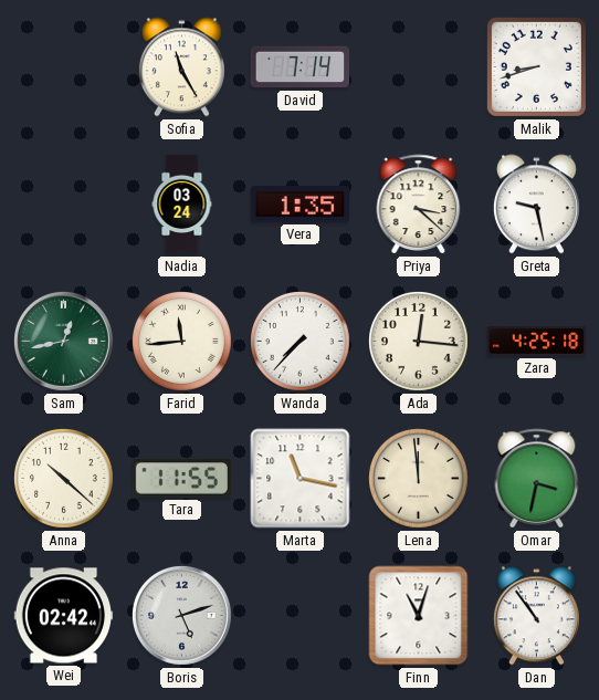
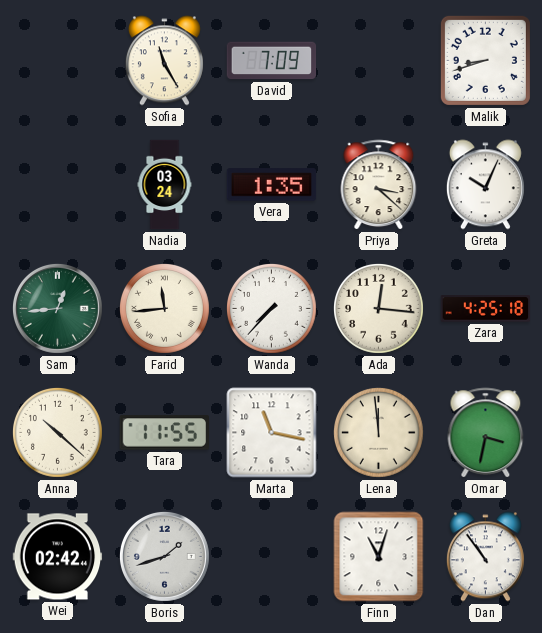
David: 7:14 -> 7:09
Greta: 9:28 -> 10:04
Sam: 12:43 -> 12:44
Boris: 5:12 -> 1:42
